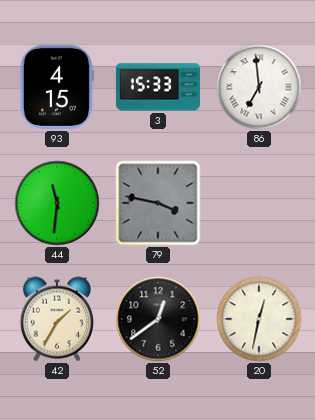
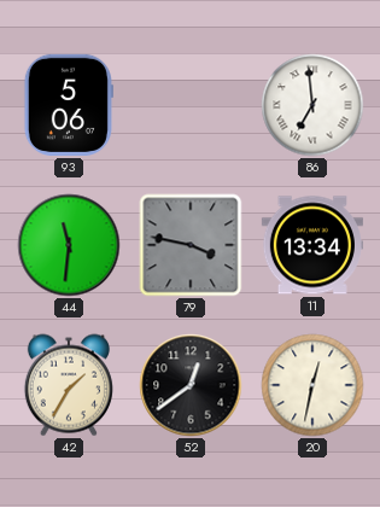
93: 4:15 -> 5:06
3: 15:33 -> none
11: none -> 13:34
